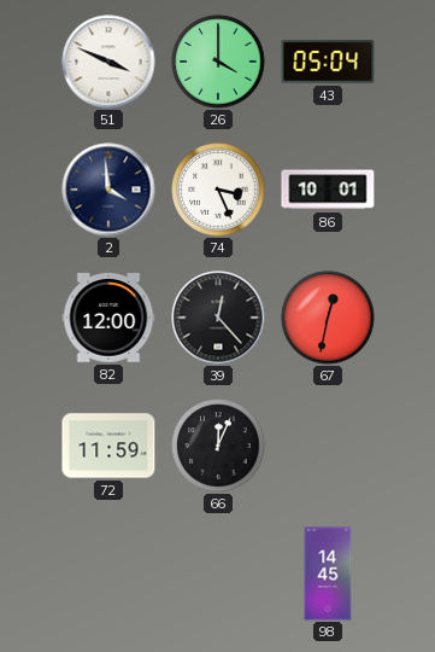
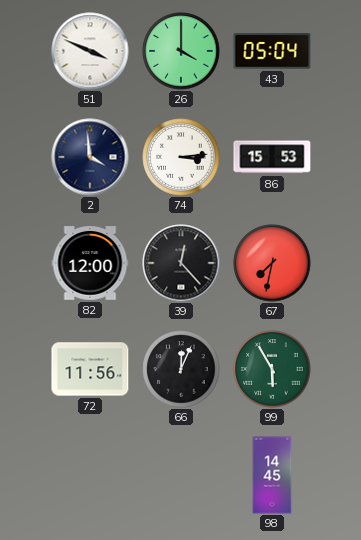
74: 3:26 -> 3:14
86: 10:01 -> 15:53
67: 12:32 -> 7:32
72: 11:59 -> 11:56
99: none -> 5:55
